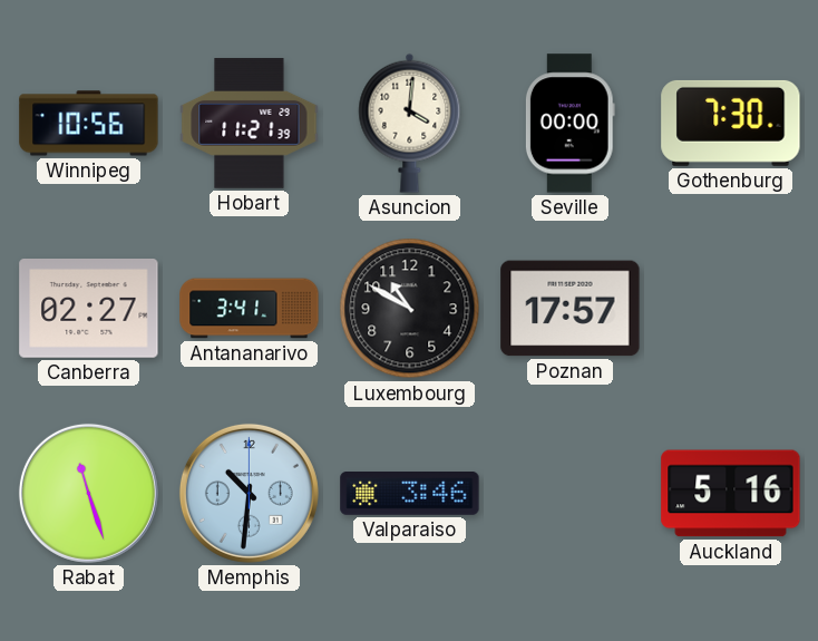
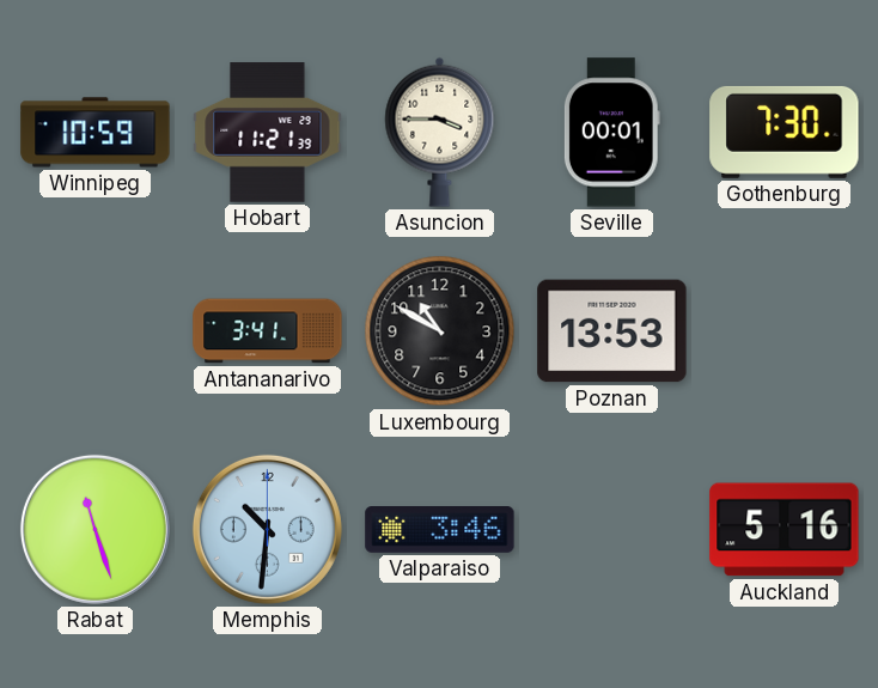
Winnipeg: 10:56 -> 10:59
Asuncion: 4:01 -> 3:45
Seville: 00:00 -> 00:01
Canberra: 02:27 -> none
Poznan: 17:57 -> 13:53
